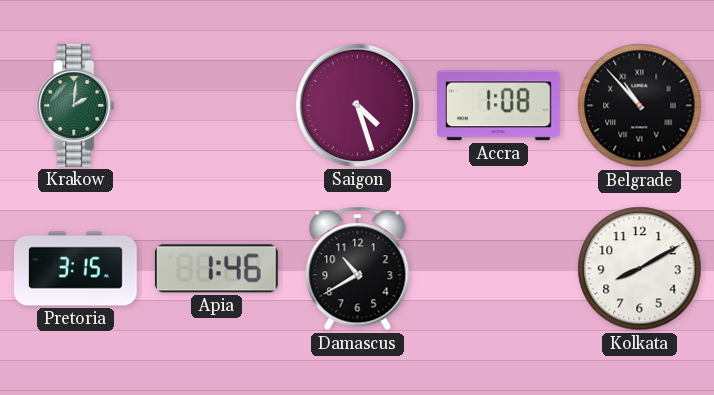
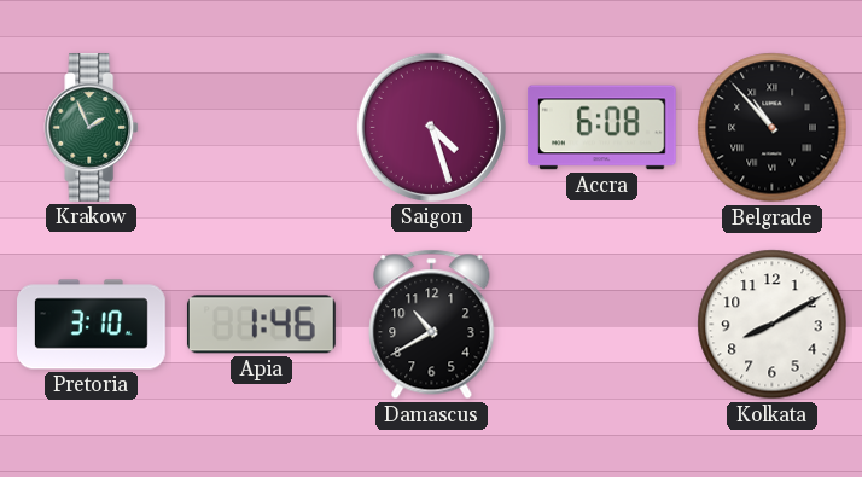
Krakow: 2:01 -> 1:56
Accra: 1:08 -> 6:08
Pretoria: 3:15 -> 3:10
